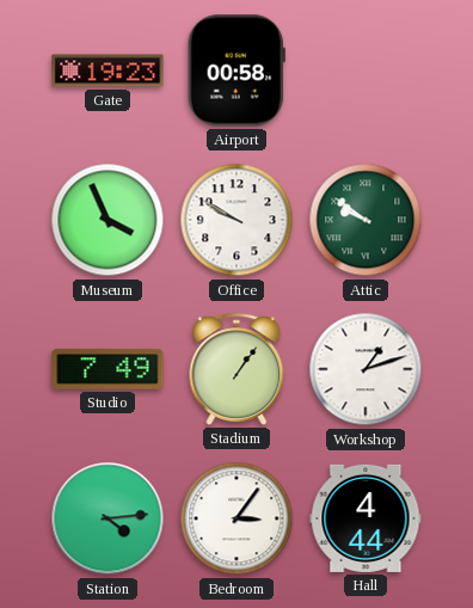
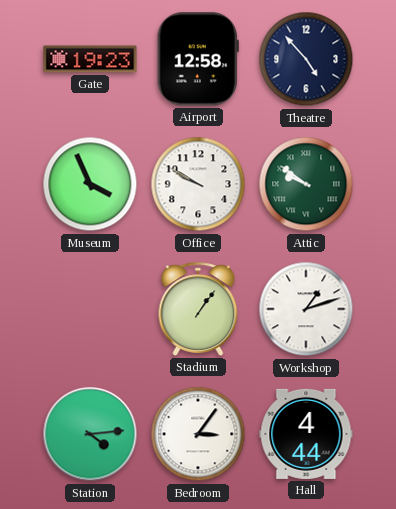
Airport: 00:58 -> 12:58
Theatre: none -> 4:53
Studio: 7:49 -> none
